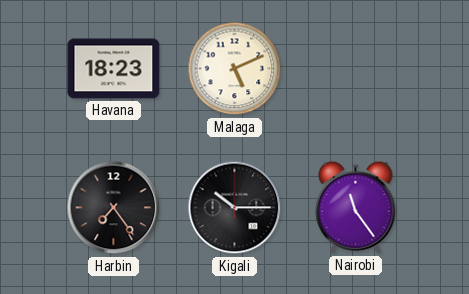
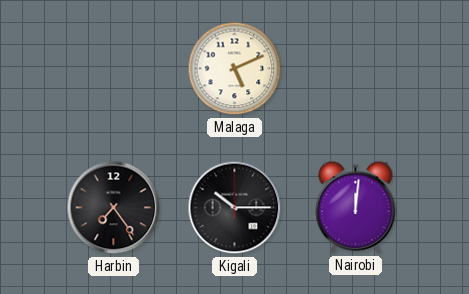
Havana: 18:23 -> none
Nairobi: 11:24 -> 12:01
